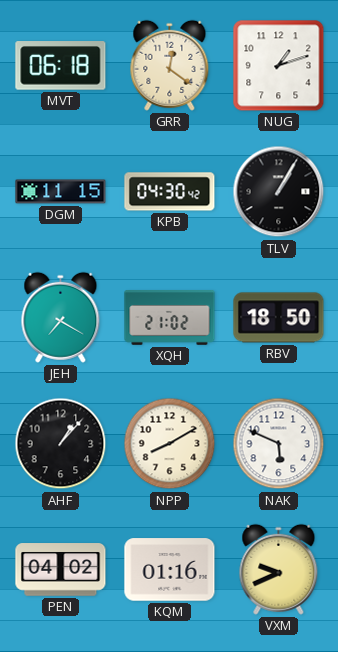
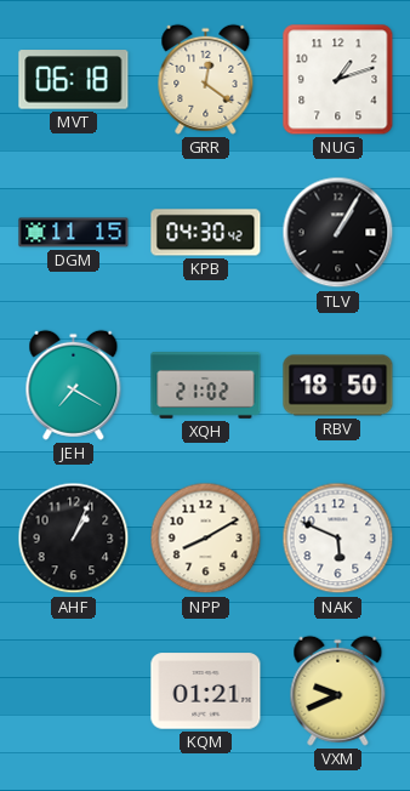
AHF: 1:07 -> 1:04
PEN: 04:02 -> none
KQM: 01:16 -> 01:21
